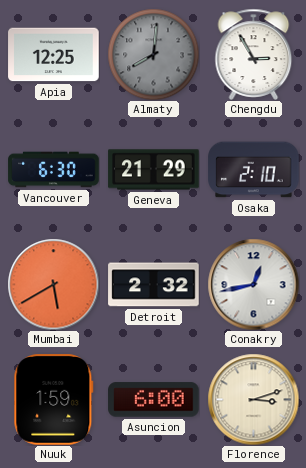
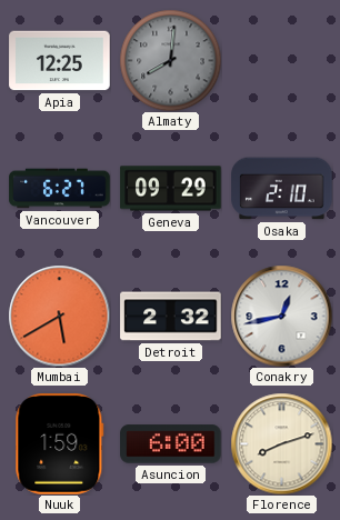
Chengdu: 2:55 -> none
Vancouver: 6:30 -> 6:27
Geneva: 21:29 -> 09:29
Florence: 3:12 -> 8:12
